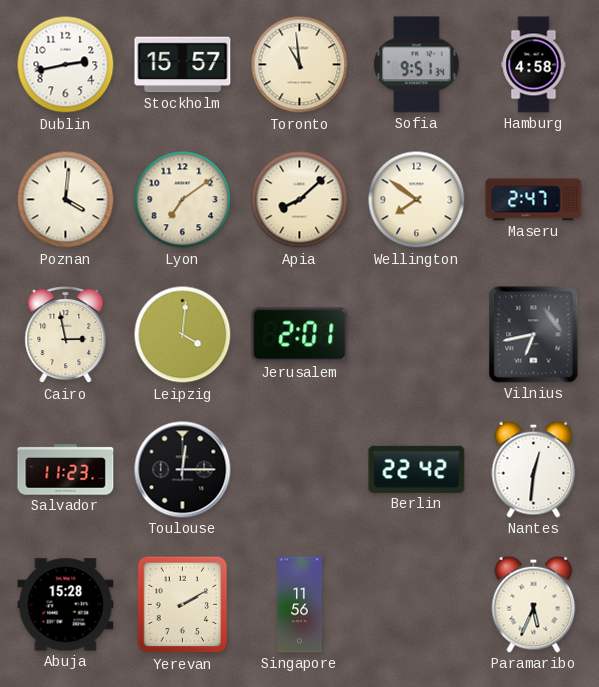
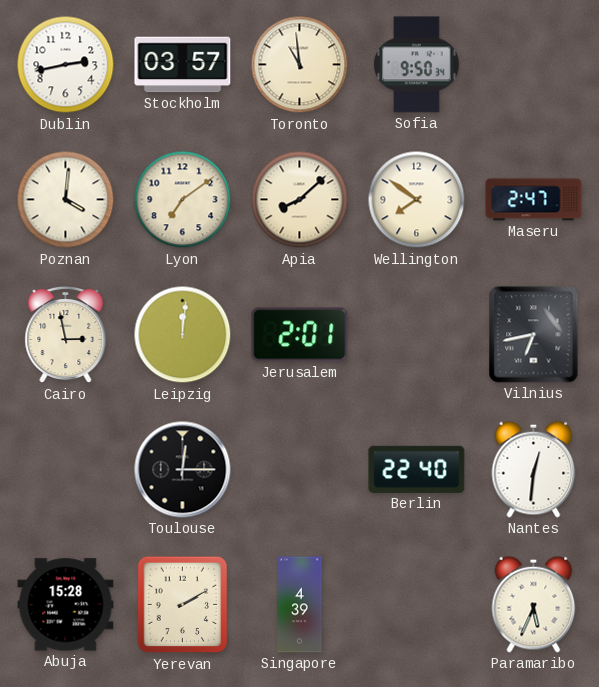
Stockholm: 15:57 -> 03:57
Sofia: 9:51 -> 9:50
Hamburg: 4:58 -> none
Leipzig: 4:01 -> 12:01
Salvador: 11:23 -> none
Berlin: 22:42 -> 22:40
Singapore: 11:56 -> 4:39
